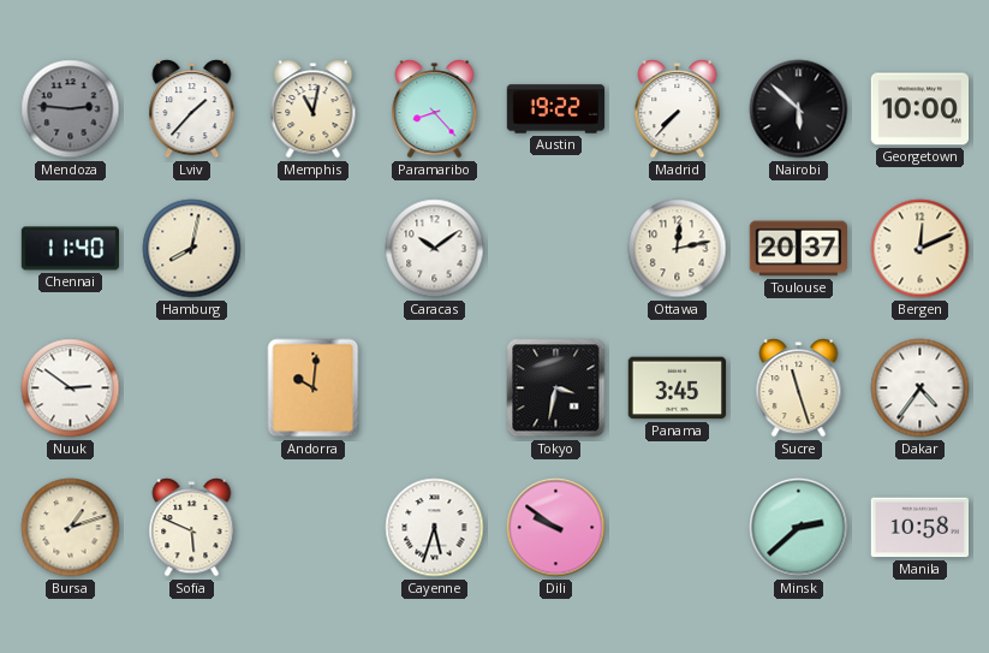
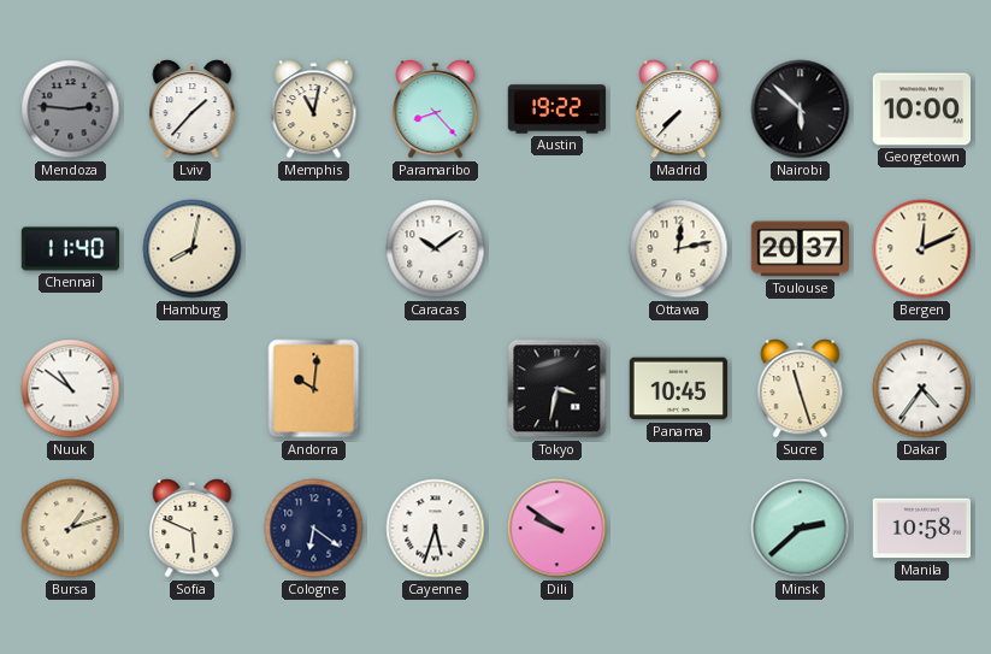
Nuuk: 2:51 -> 10:51
Panama: 3:45 -> 10:45
Cologne: none -> 6:21
